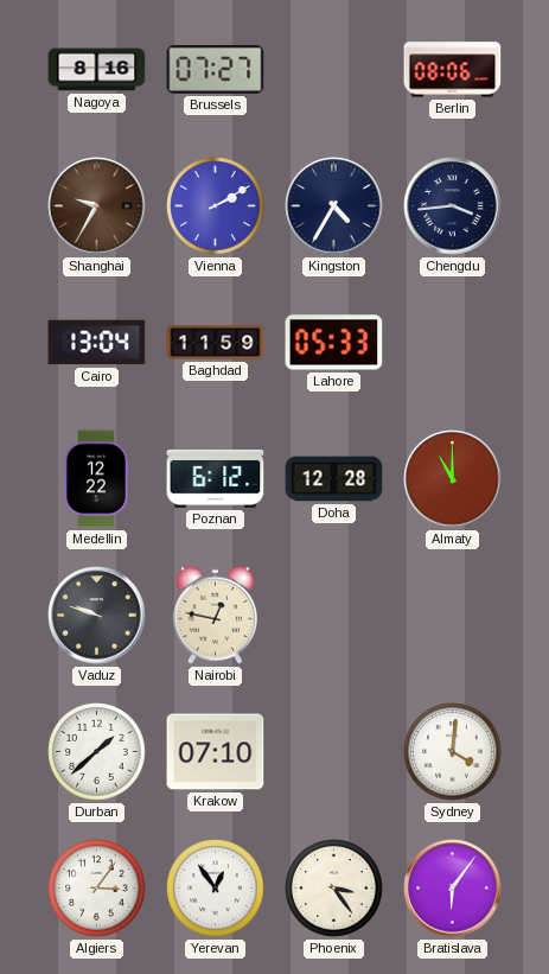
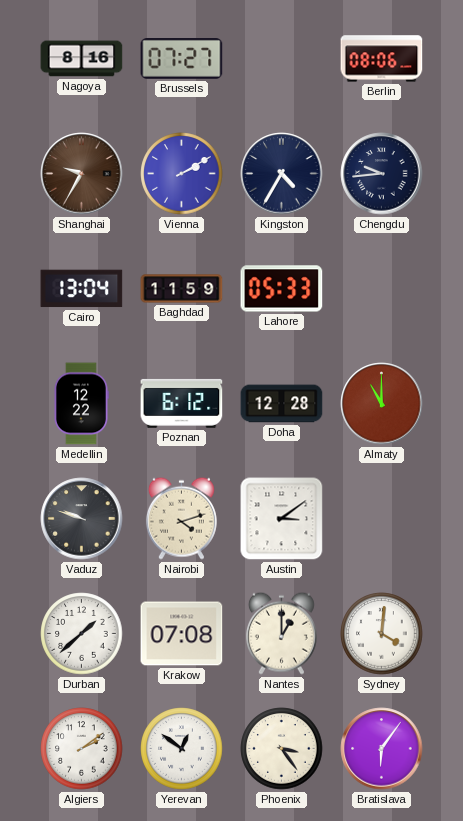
Chengdu: 3:44 -> 9:44
Nairobi: 12:47 -> 4:12
Austin: none -> 3:09
Krakow: 07:10 -> 07:08
Nantes: none -> 1:00
Algiers: 3:06 -> 2:09
Yerevan: 12:54 -> 12:51
